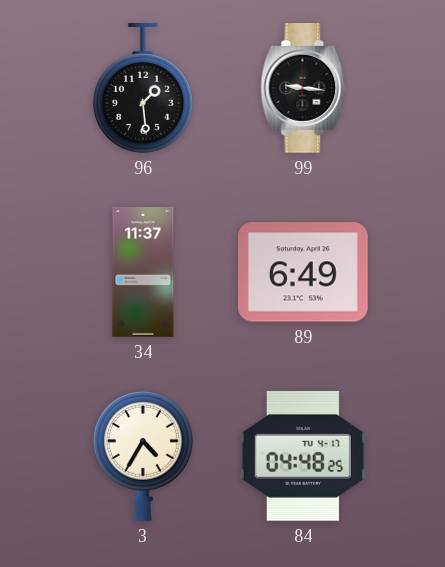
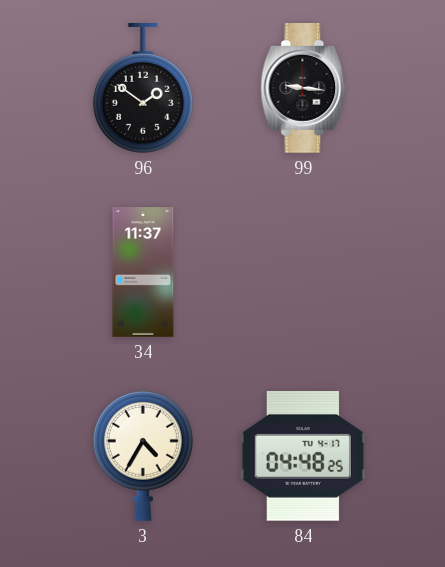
96: 1:29 -> 1:51
89: 6:49 -> none
